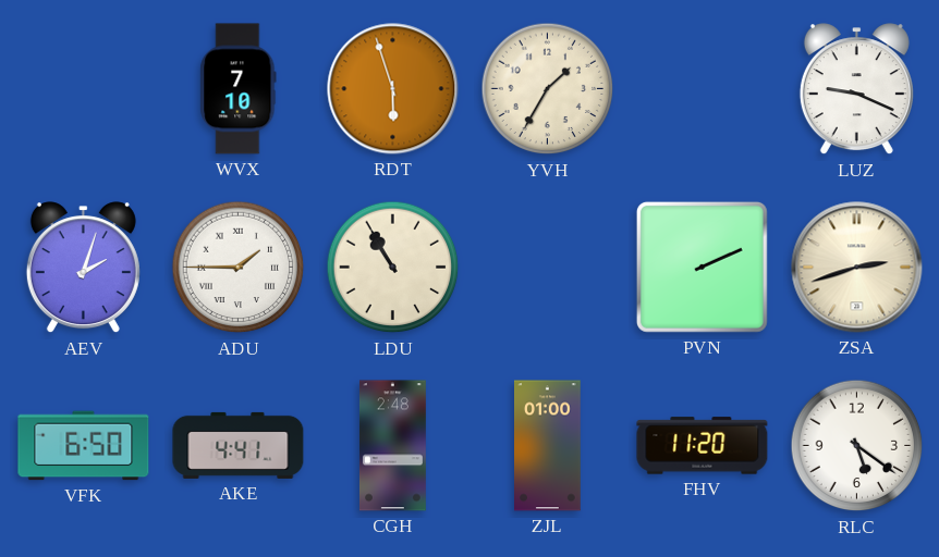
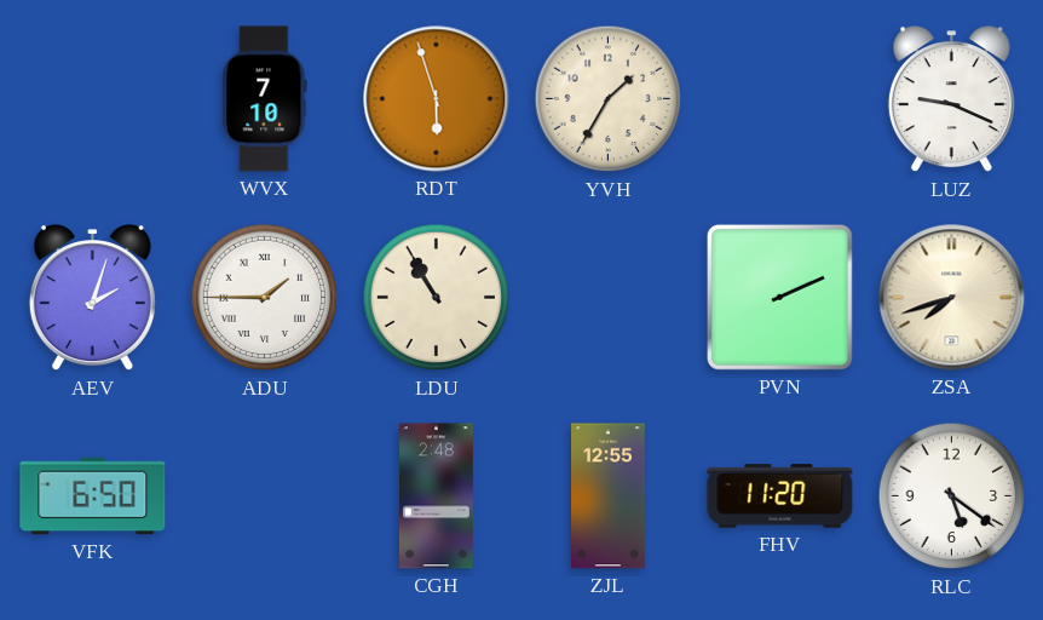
ZSA: 2:42 -> 7:42
AKE: 4:41 -> none
ZJL: 01:00 -> 12:55
